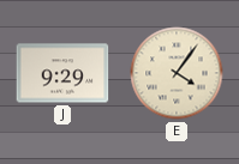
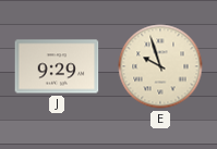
E: 4:06 -> 9:57
